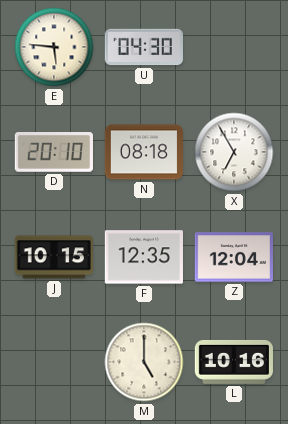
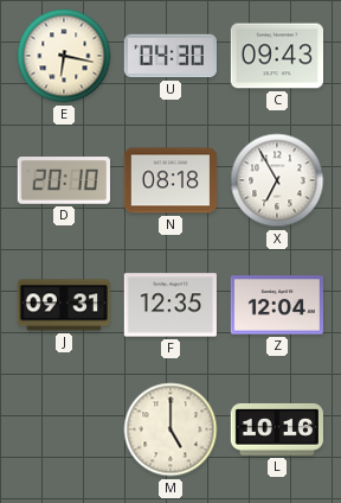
E: 5:46 -> 6:17
C: none -> 09:43
J: 10:15 -> 09:31
